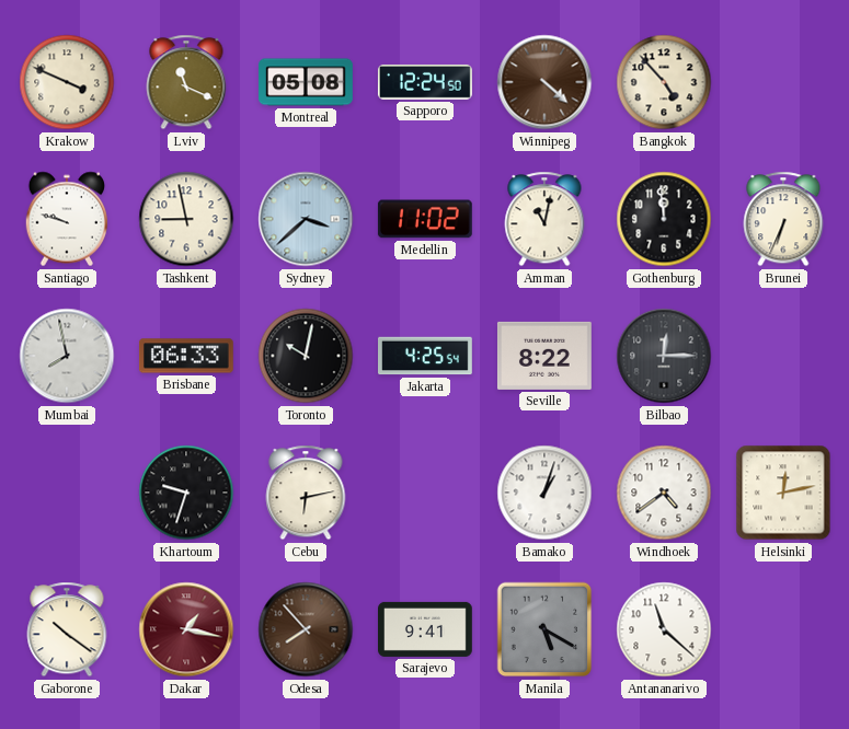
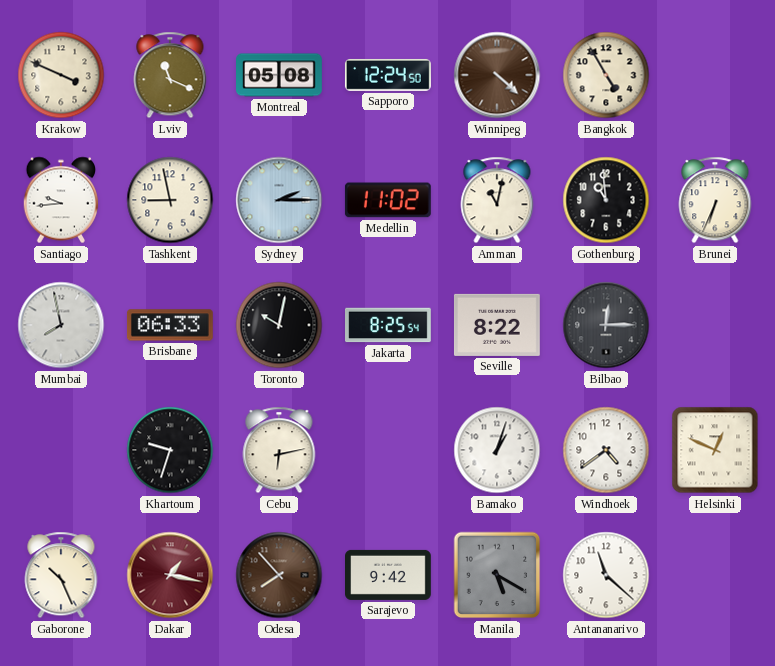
Bangkok: 4:53 -> 4:55
Santiago: 9:48 -> 9:44
Sydney: 3:38 -> 2:15
Gothenburg: 11:59 -> 10:59
Jakarta: 4:25 -> 8:25
Helsinki: 12:13 -> 12:49
Gaborone: 10:21 -> 10:26
Sarajevo: 9:41 -> 9:42
